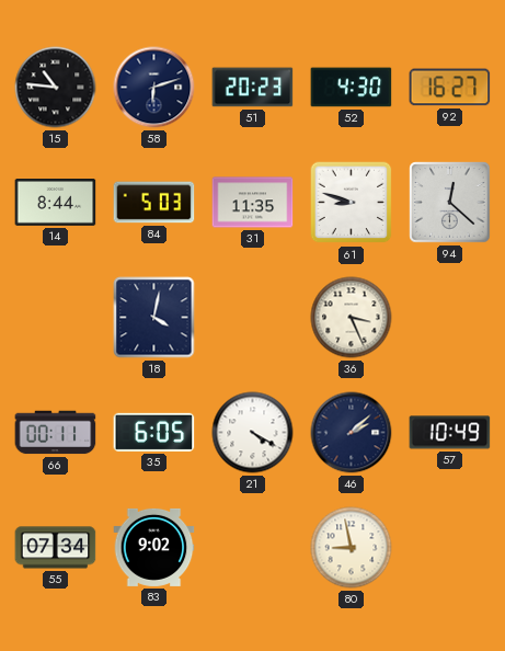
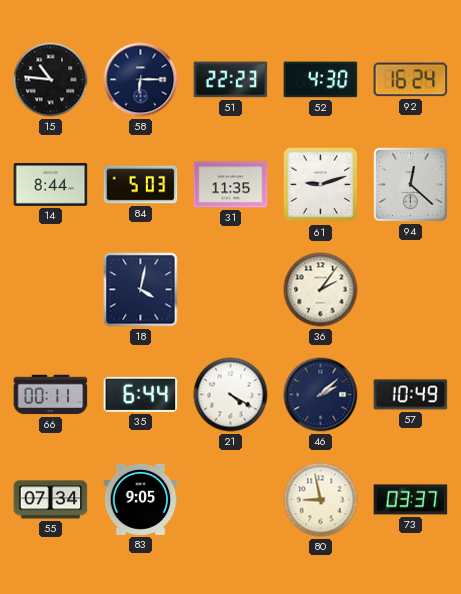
58: 6:12 -> 6:15
51: 20:23 -> 22:23
92: 16:27 -> 16:24
61: 8:48 -> 9:12
36: 3:26 -> 2:06
35: 6:05 -> 6:44
83: 9:02 -> 9:05
73: none -> 03:37
